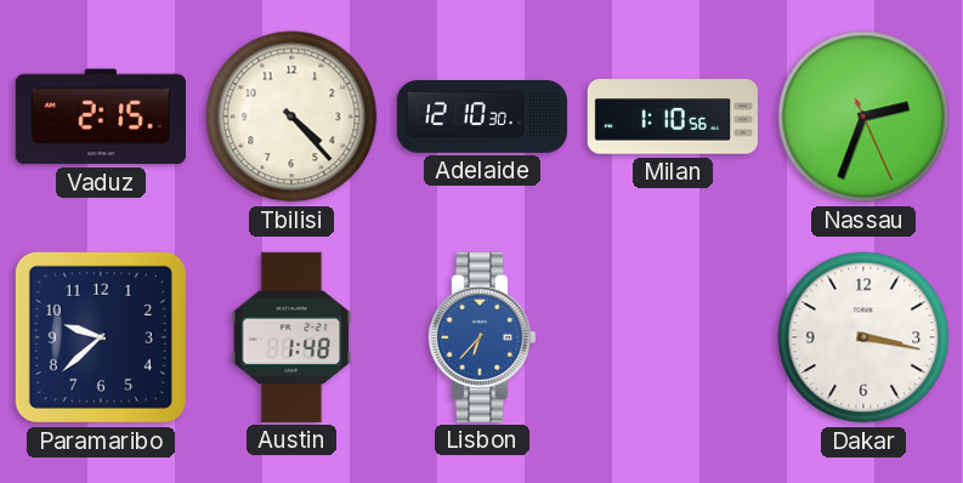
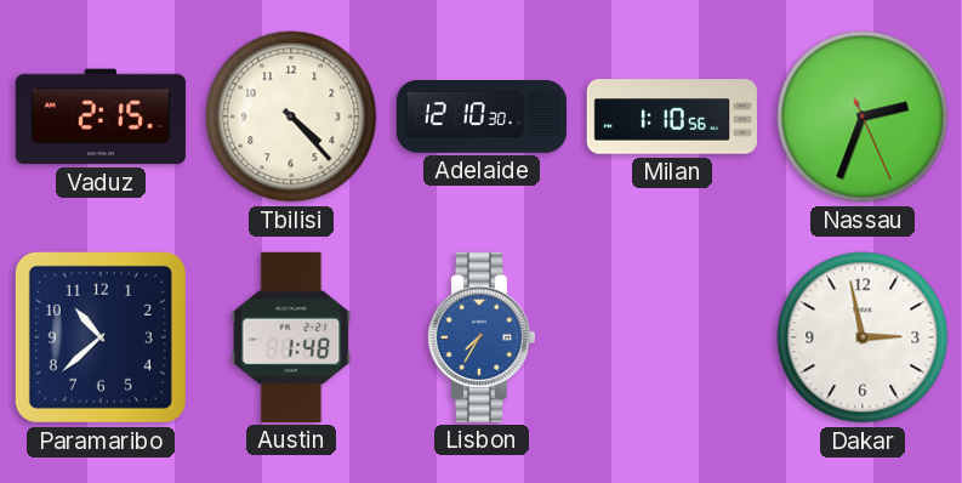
Paramaribo: 9:38 -> 10:38
Lisbon: 6:37 -> 7:35
Dakar: 3:17 -> 2:58
